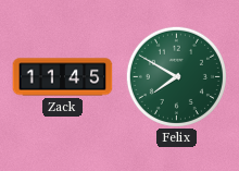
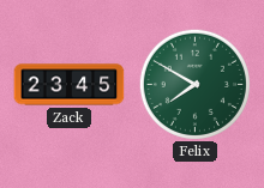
Zack: 11:45 -> 23:45
